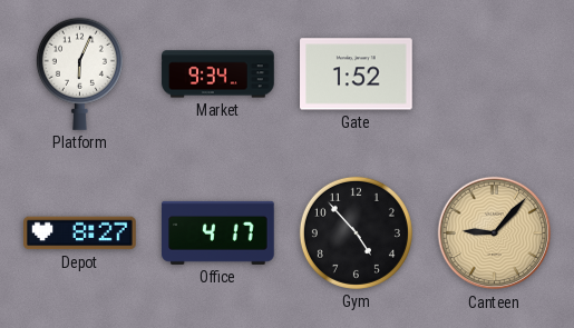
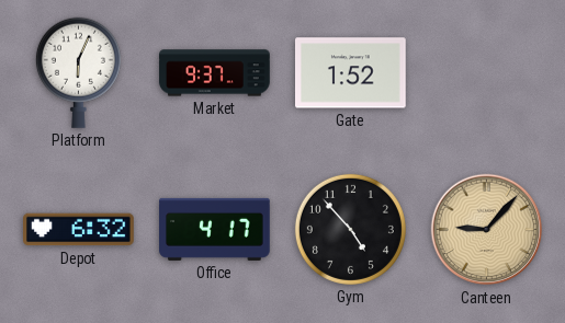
Market: 9:34 -> 9:37
Depot: 8:27 -> 6:32
